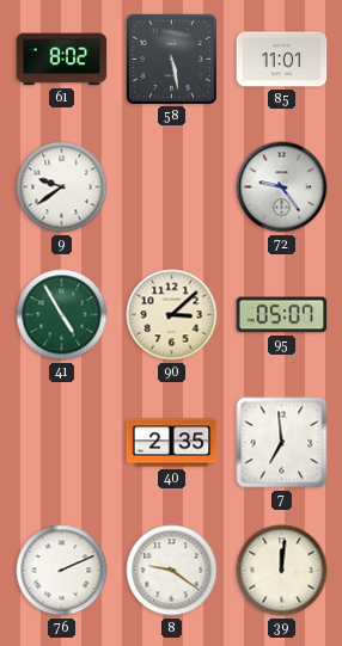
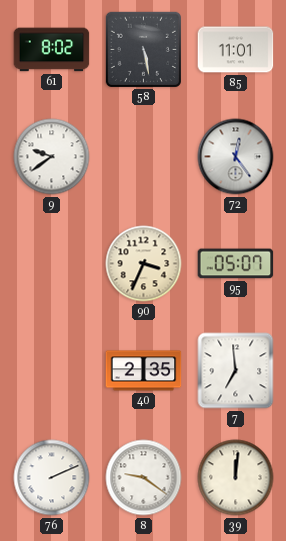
72: 9:24 -> 12:24
41: 4:55 -> none
90: 3:08 -> 3:34
